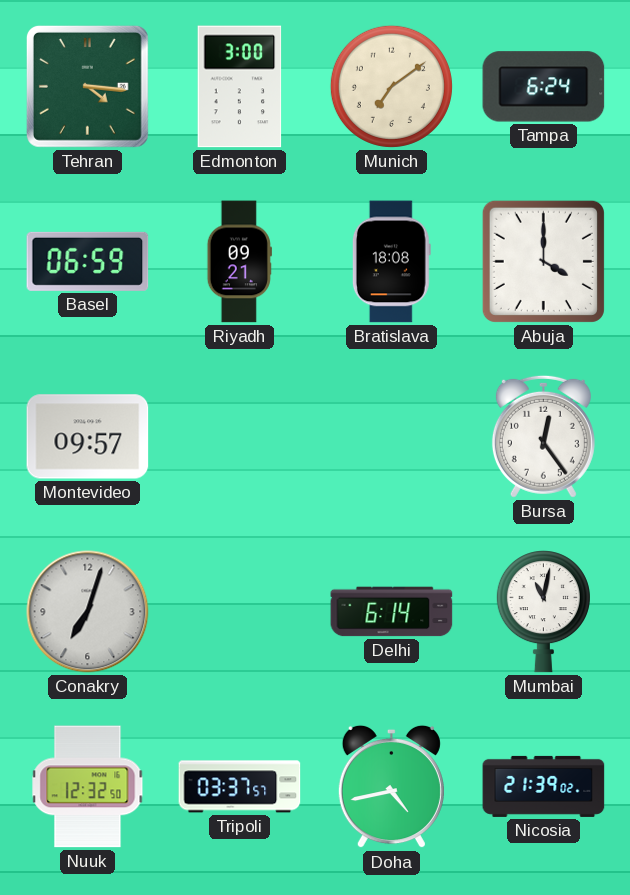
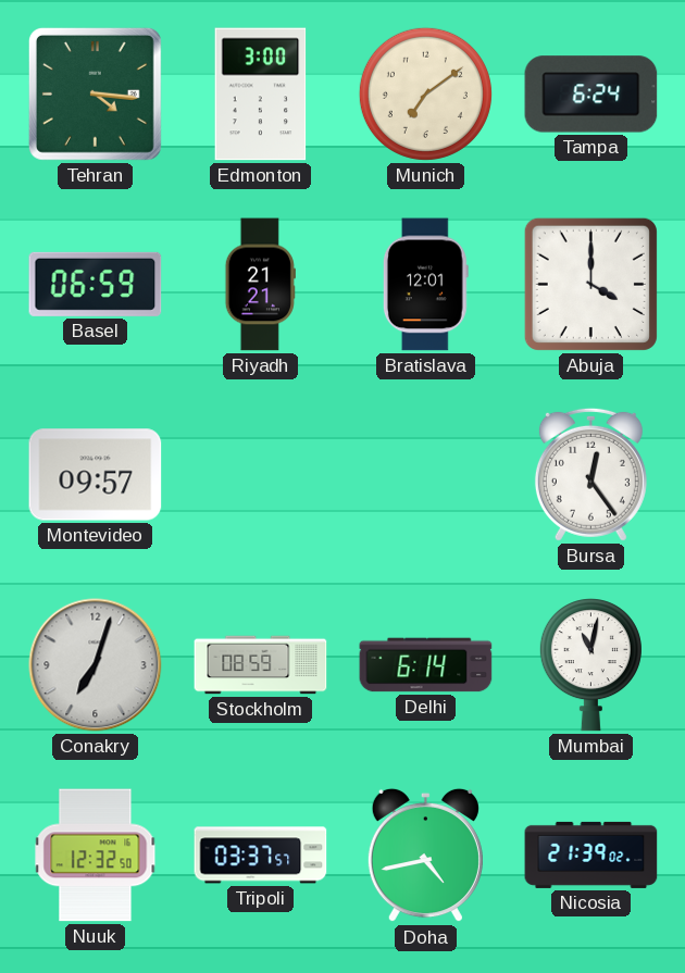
Riyadh: 09:21 -> 21:21
Bratislava: 18:08 -> 12:01
Stockholm: none -> 08:59
